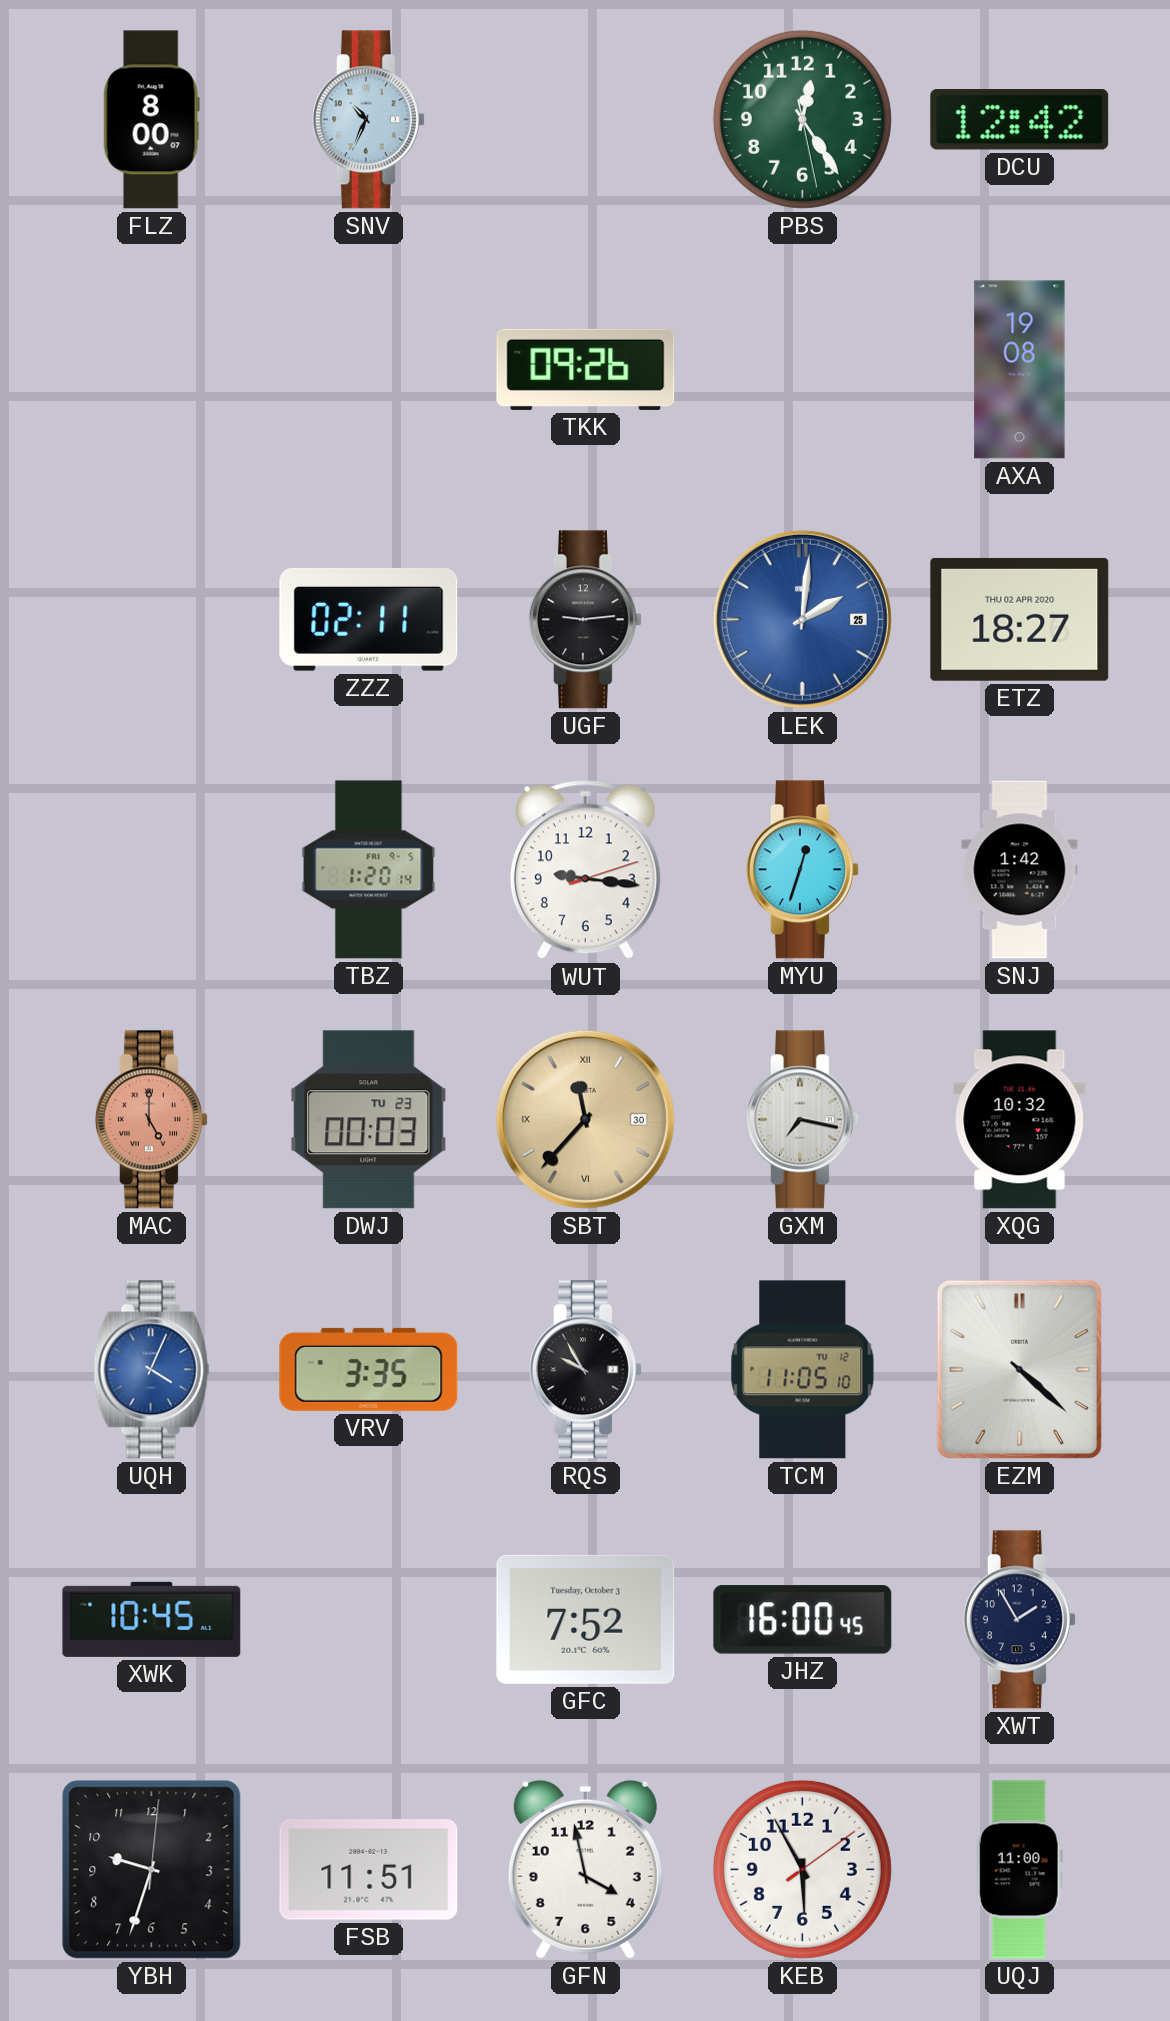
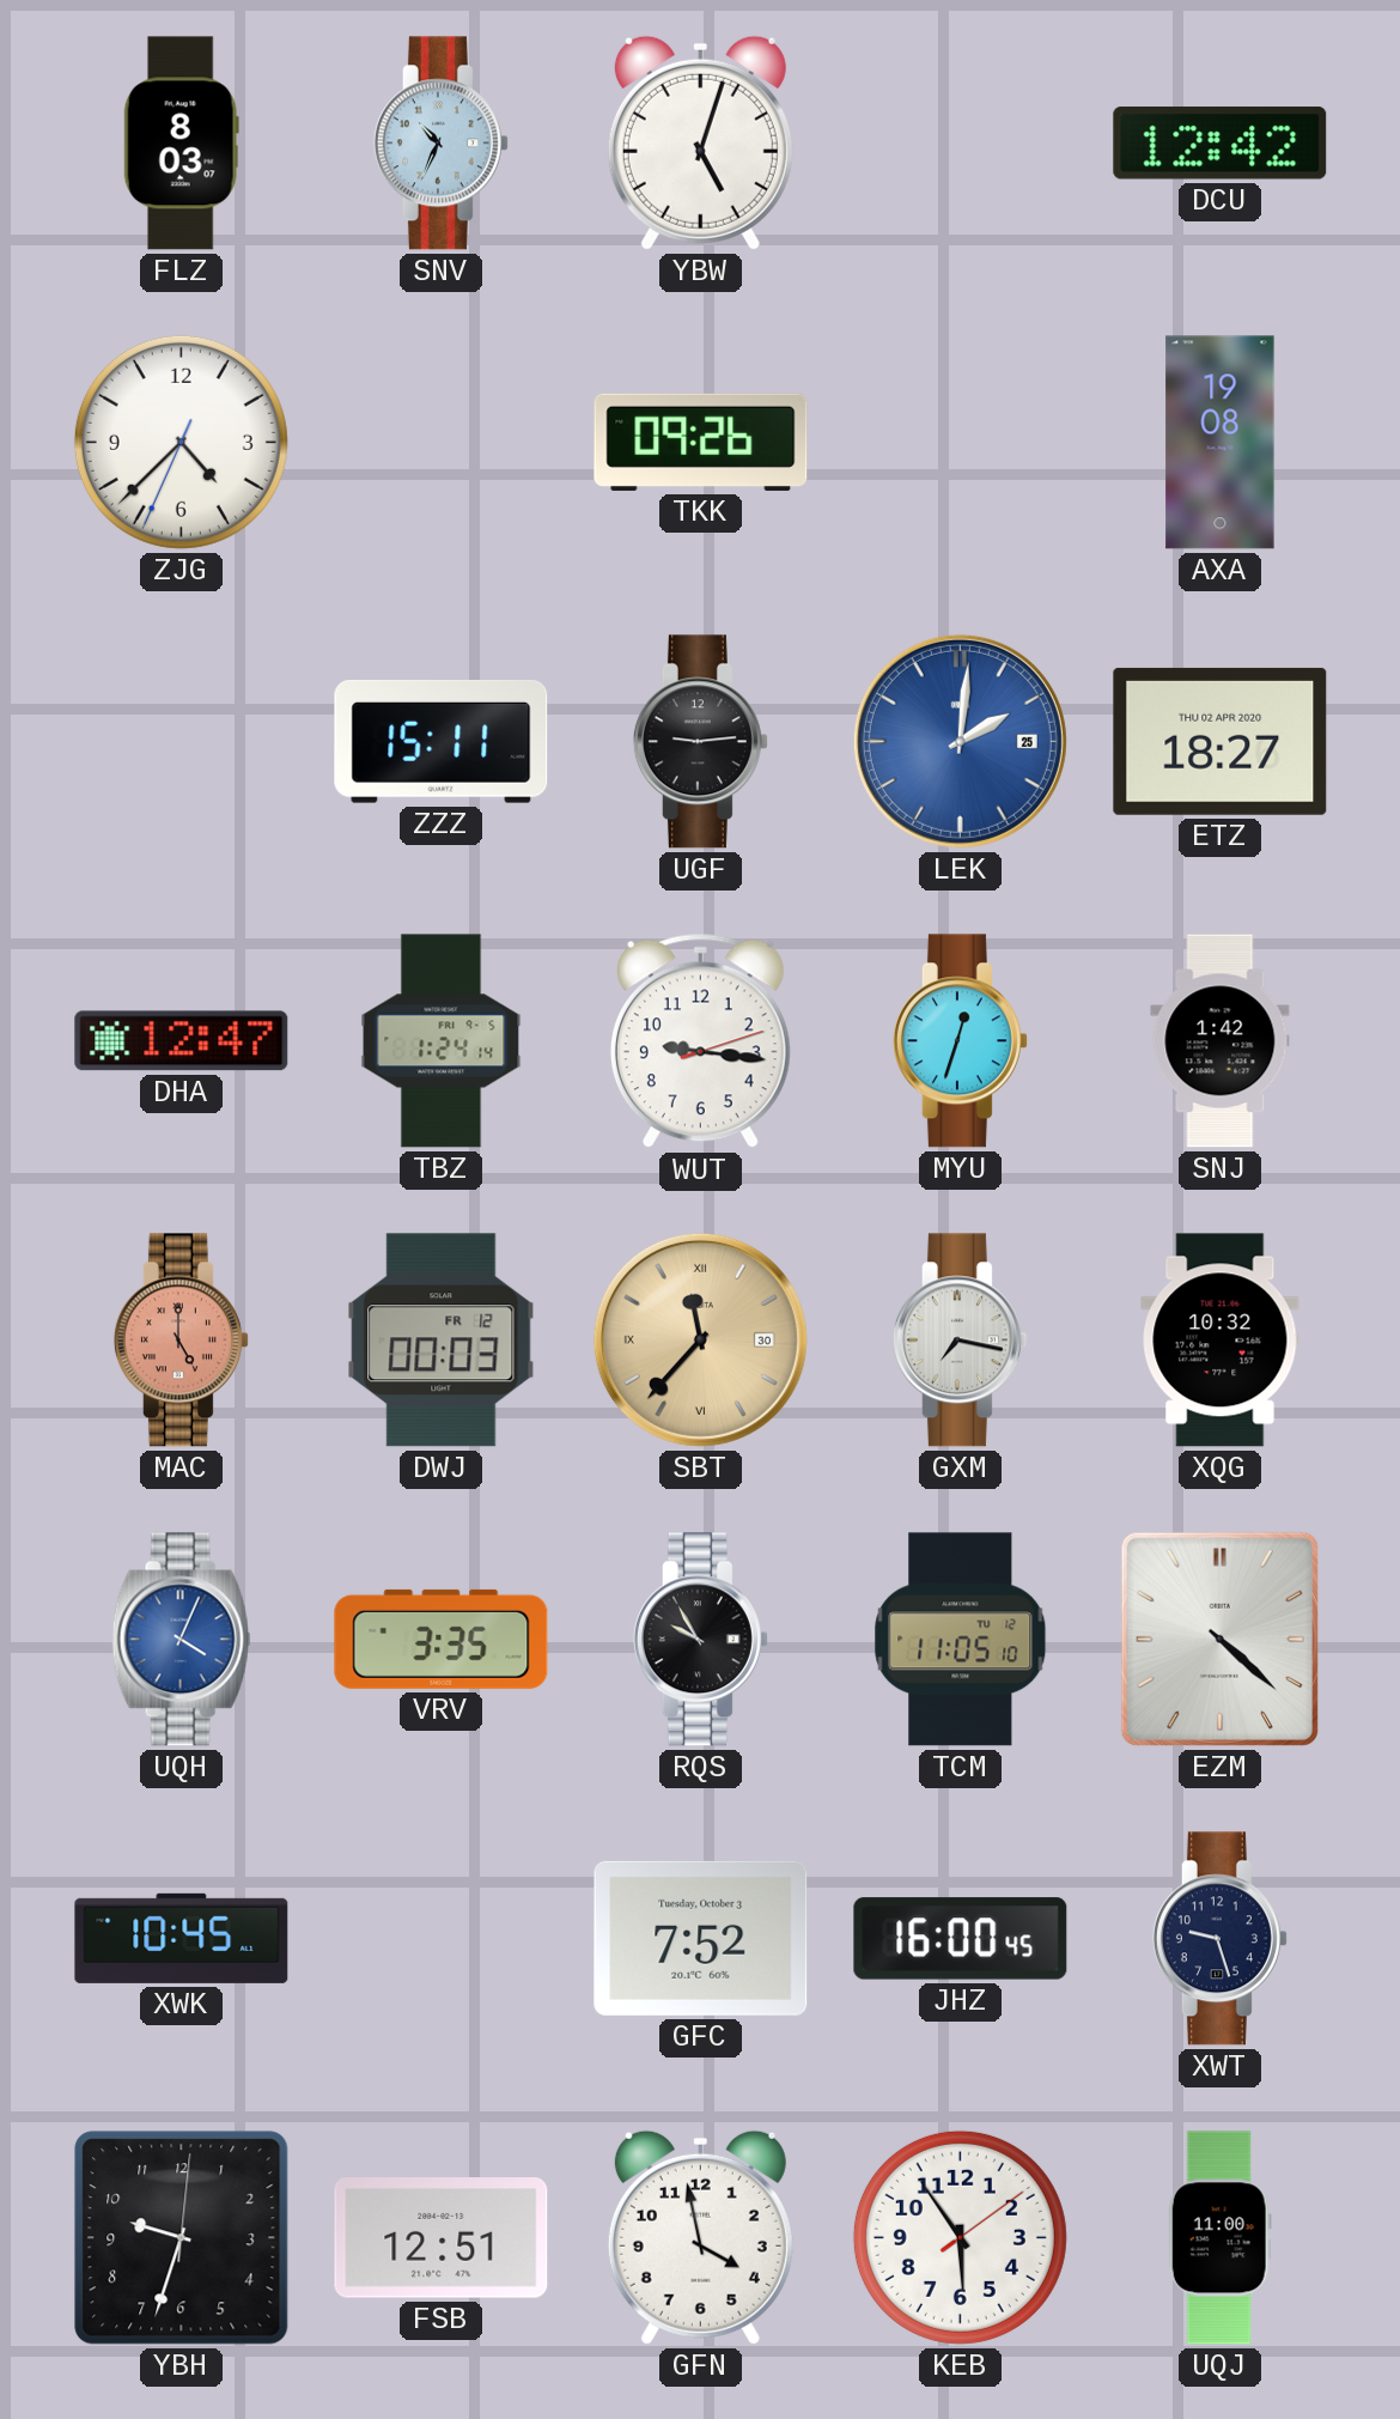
FLZ: 8:00 -> 8:03
YBW: none -> 5:03
PBS: 12:24 -> none
ZJG: none -> 4:37
ZZZ: 02:11 -> 15:11
DHA: none -> 12:47
TBZ: 1:20 -> 1:24
DWJ date: TU 23 -> FR 12
XWT: 1:55 -> 9:27
FSB: 11:51 -> 12:51
KEB: 5:55 -> 5:54
